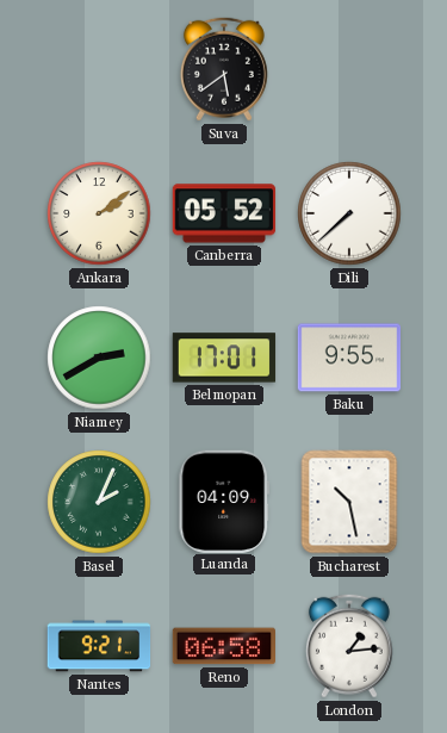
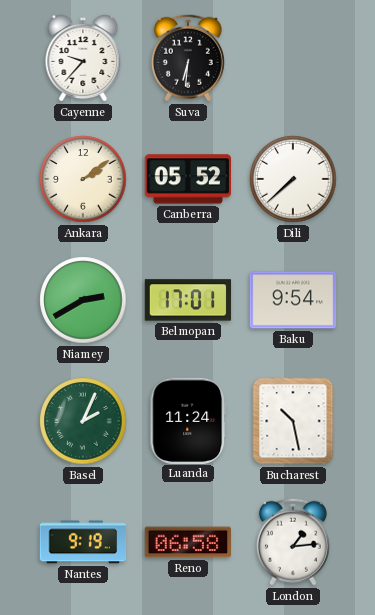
Cayenne: none -> 9:37
Suva: 5:39 -> 6:31
Baku: 9:55 -> 9:54
Luanda: 04:09 -> 11:24
Nantes: 9:21 -> 9:19
